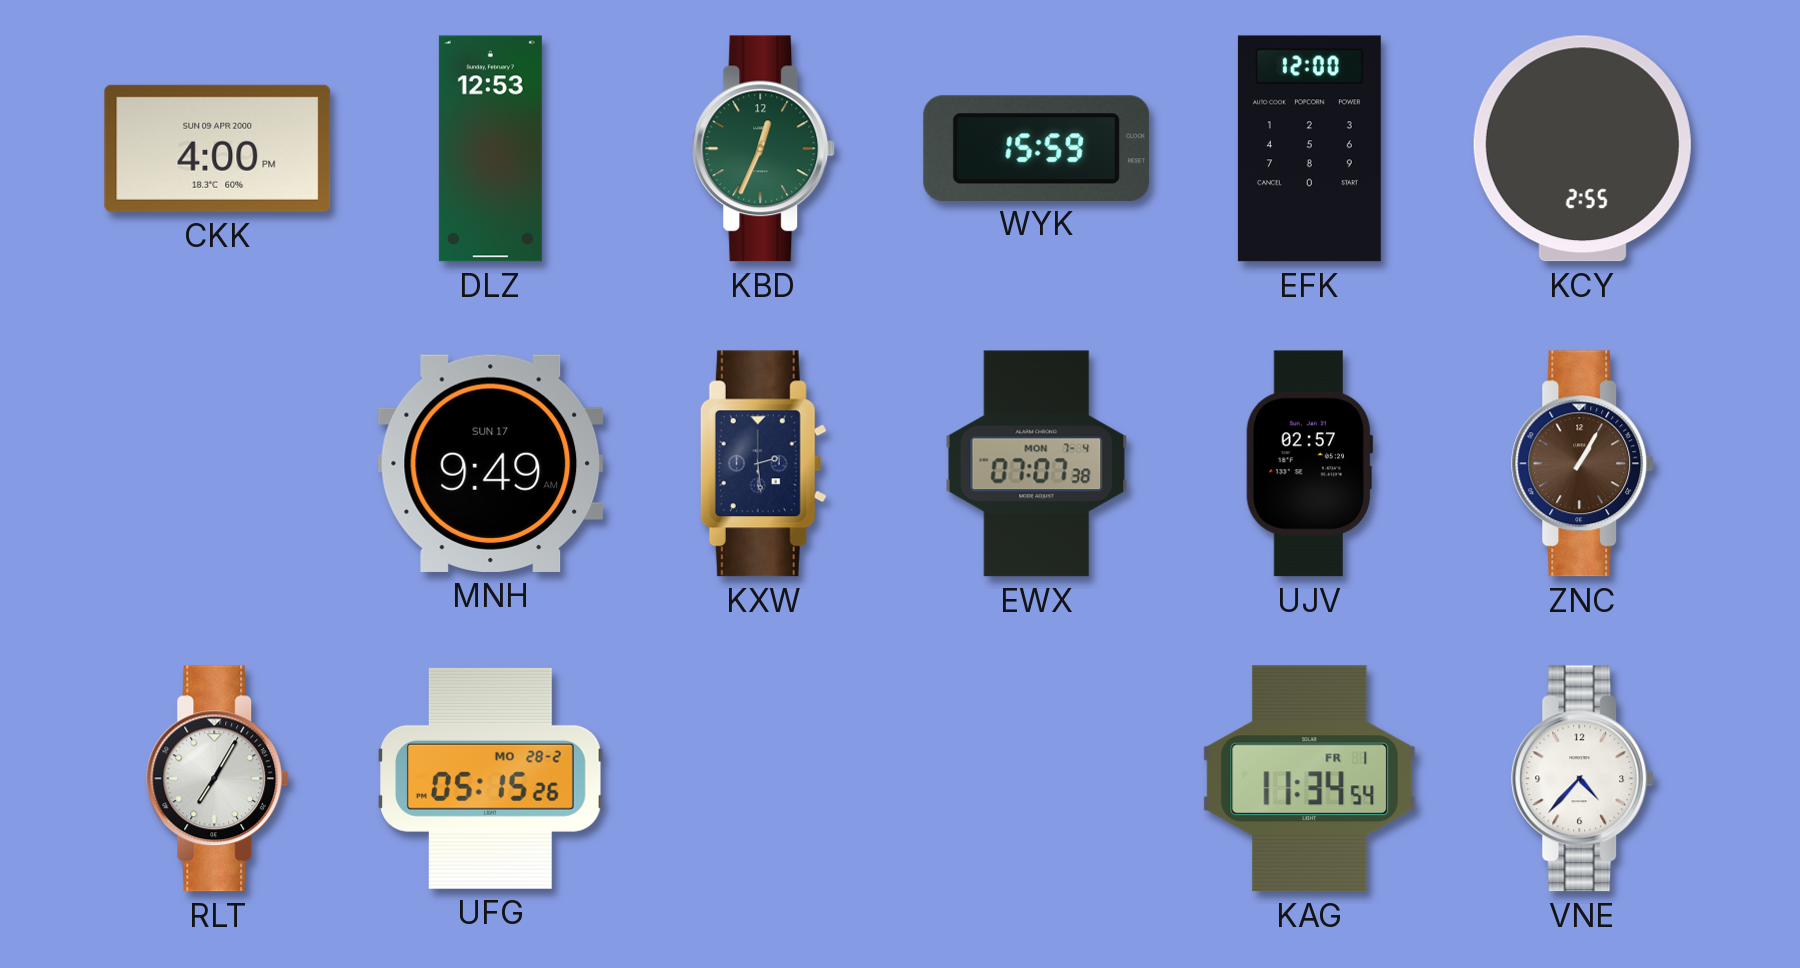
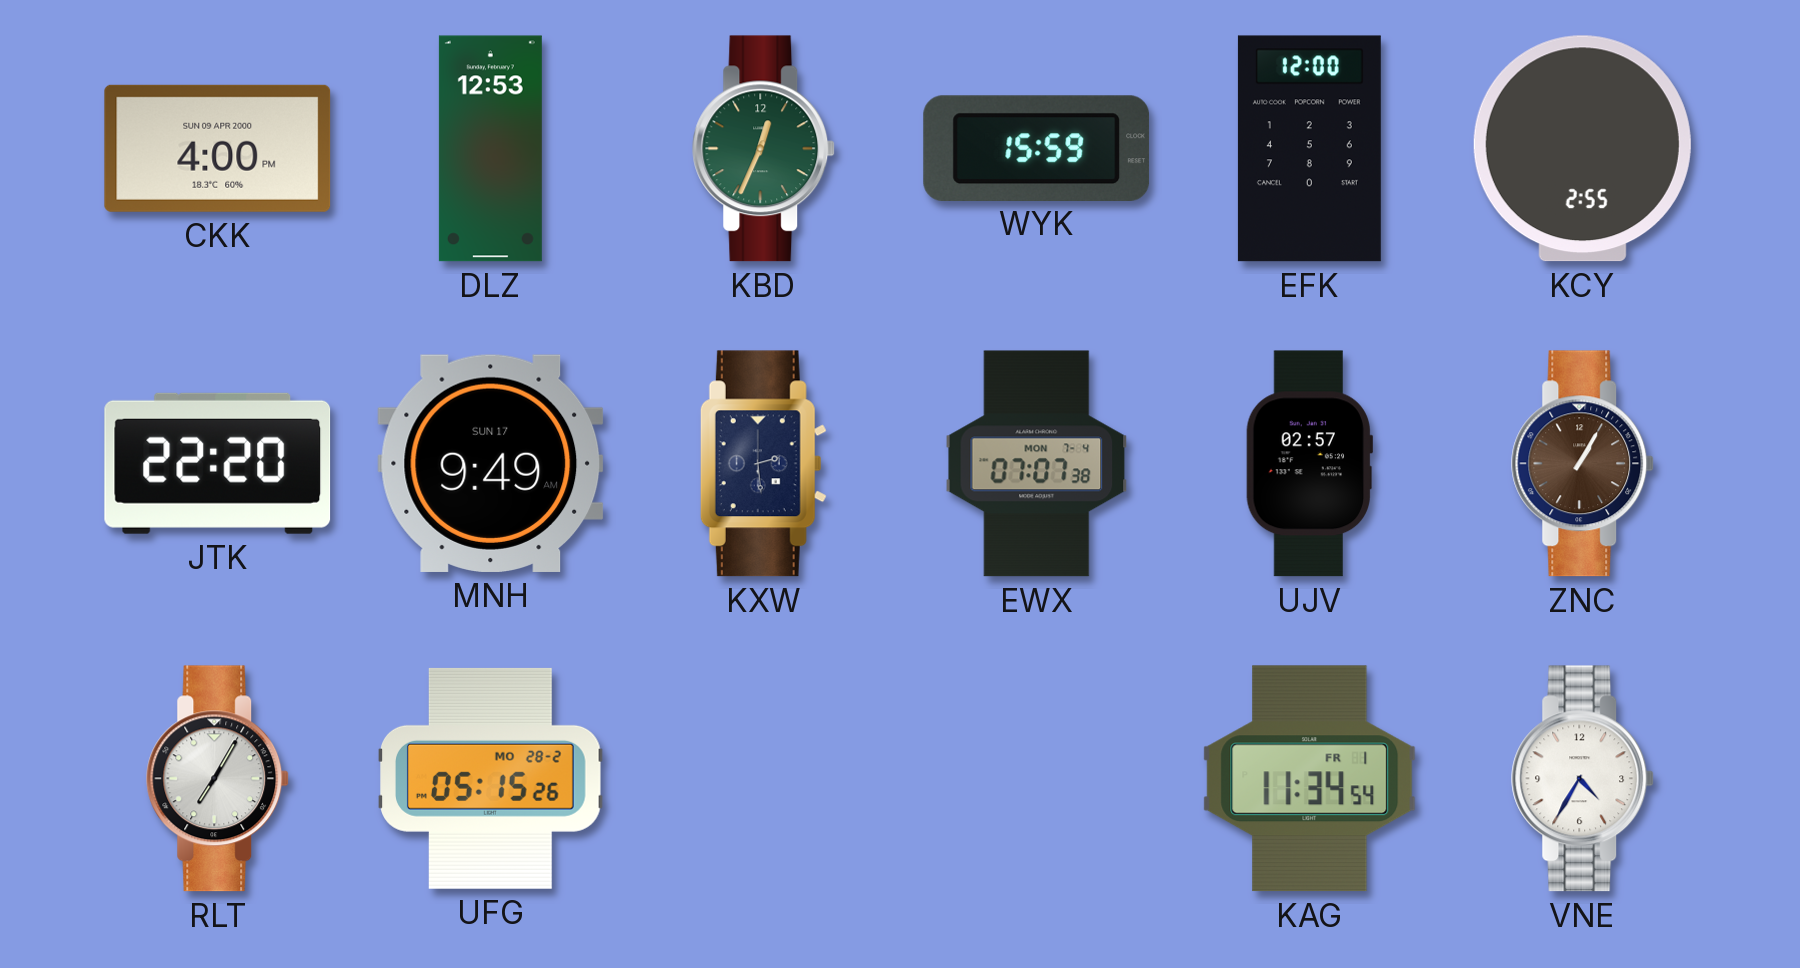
JTK: none -> 22:20
VNE: 4:37 -> 4:35
